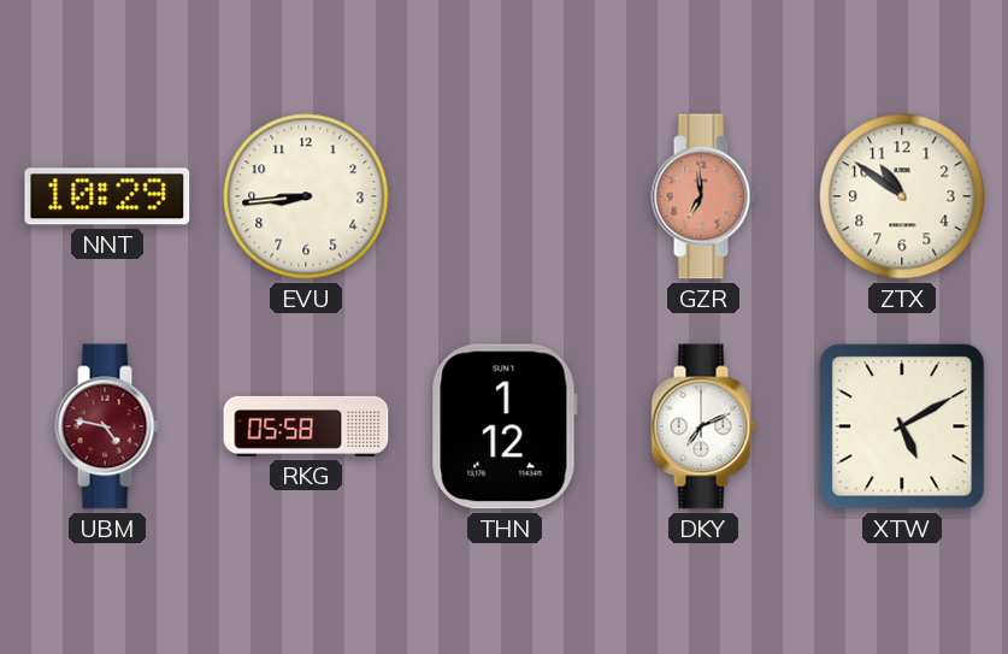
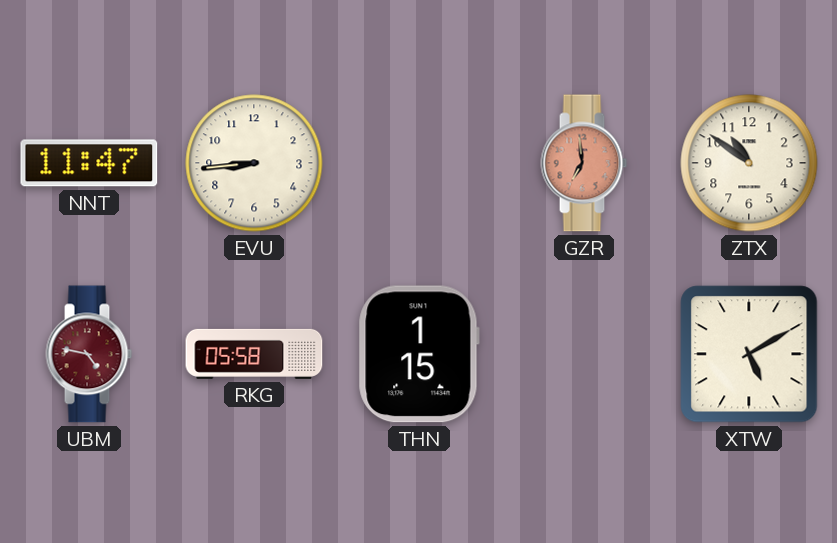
NNT: 10:29 -> 11:47
THN: 1:12 -> 1:15
DKY: 7:11 -> none
